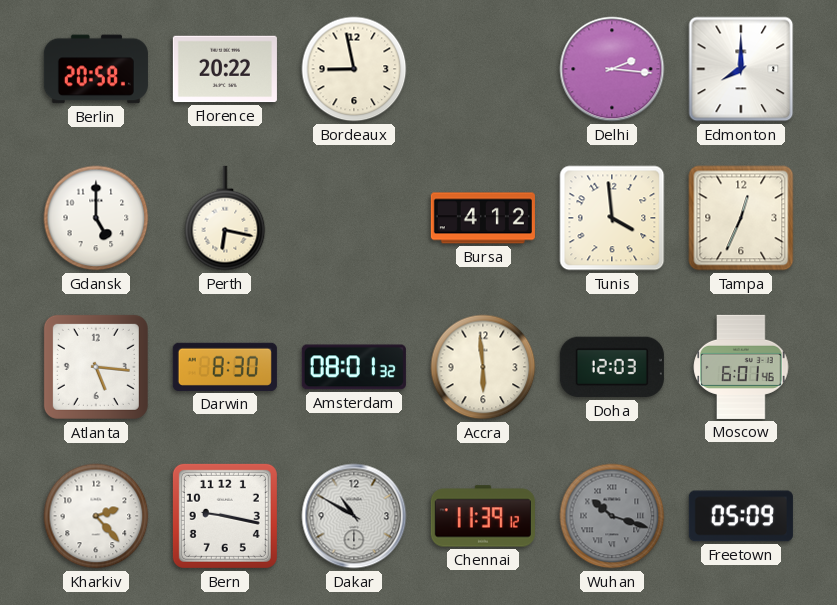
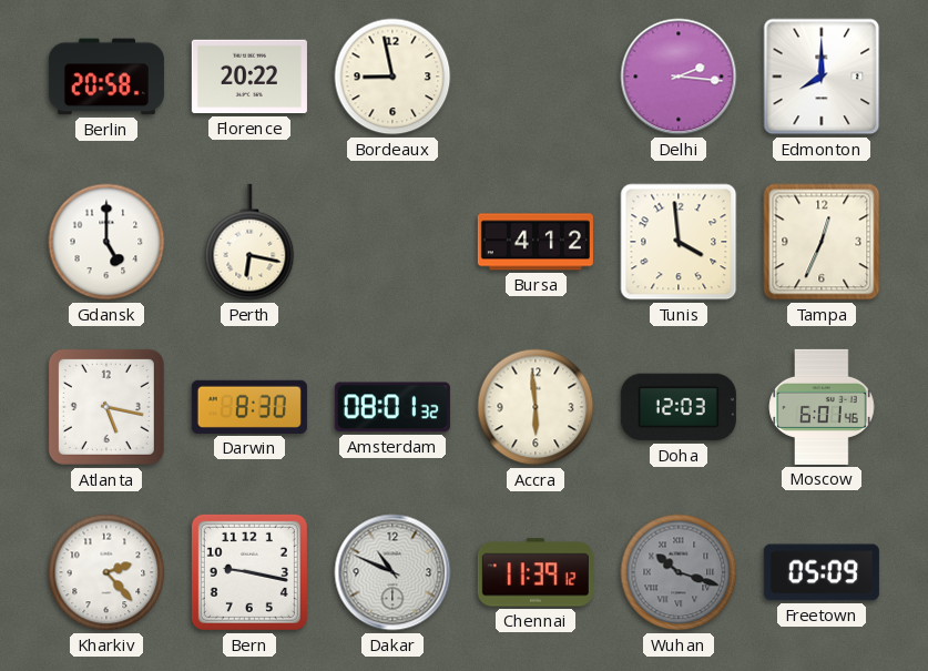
Atlanta: 5:16 -> 5:17
Dakar: 10:50 -> 10:49
